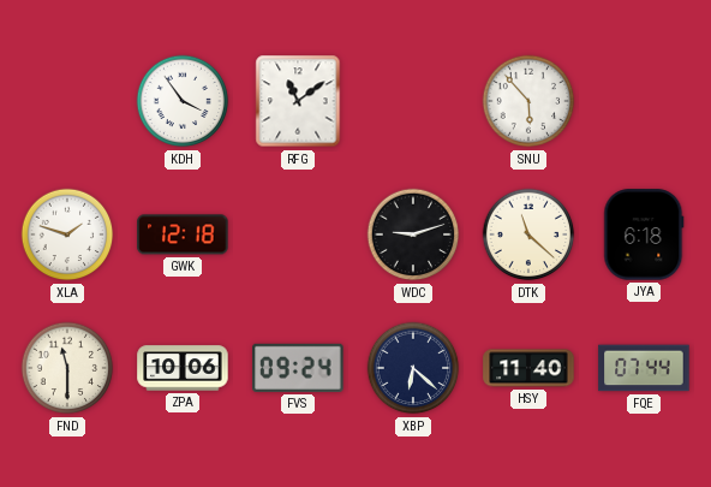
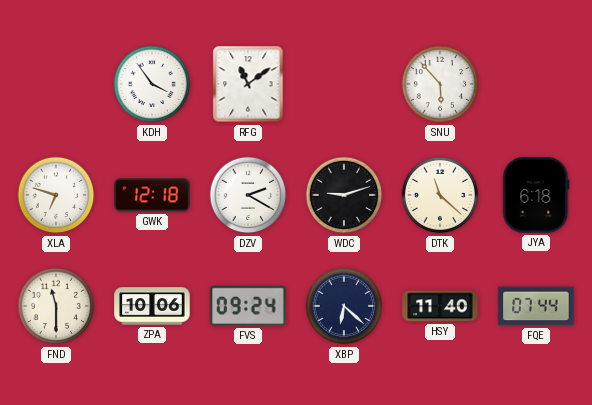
XLA: 1:48 -> 6:48
DZV: none -> 2:20
